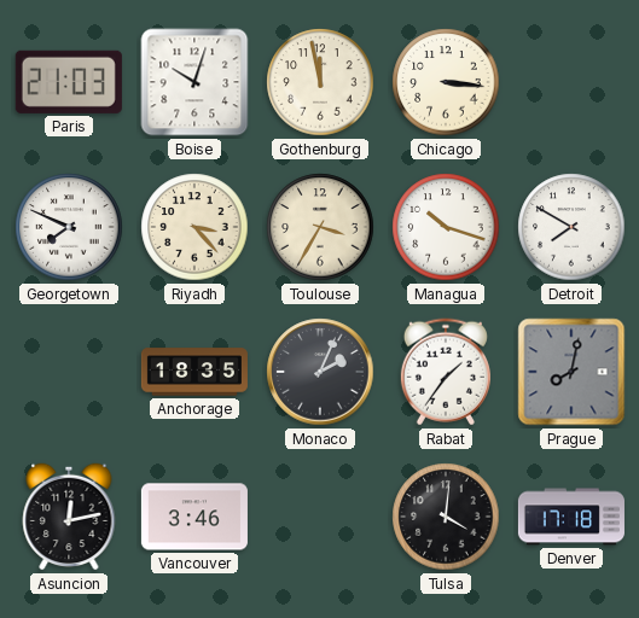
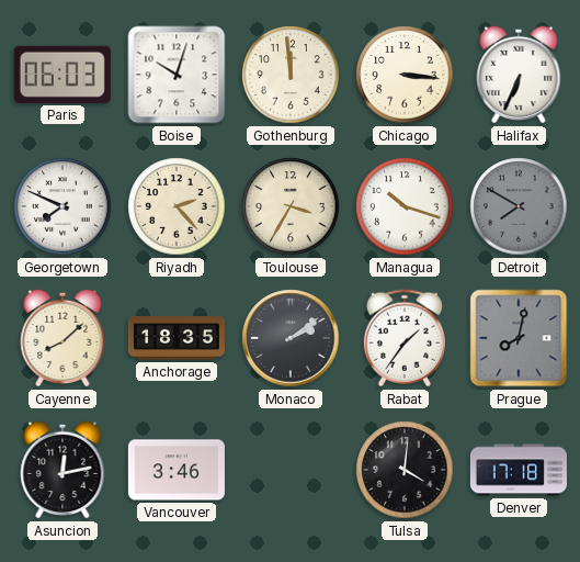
Paris: 21:03 -> 06:03
Gothenburg: 11:58 -> 11:59
Halifax: none -> 6:34
Riyadh: 3:23 -> 2:23
Detroit dial: white -> grey
Cayenne: none -> 8:08
Monaco: 2:04 -> 2:09
